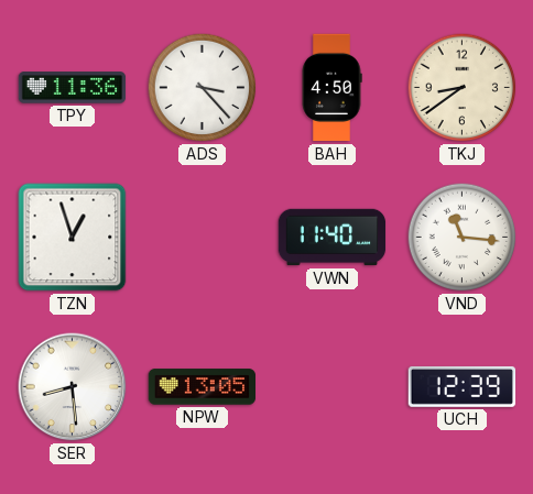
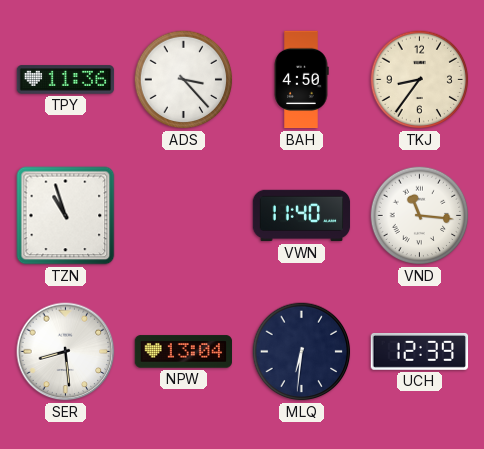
TKJ: 8:39 -> 8:36
TZN: 12:57 -> 10:57
NPW: 13:05 -> 13:04
MLQ: none -> 6:31
